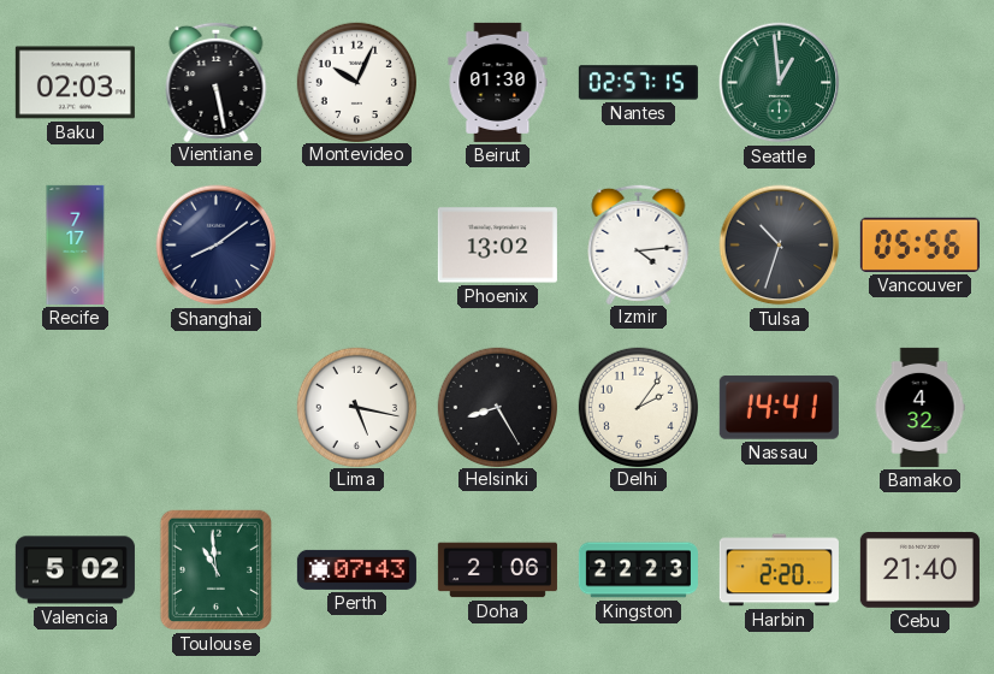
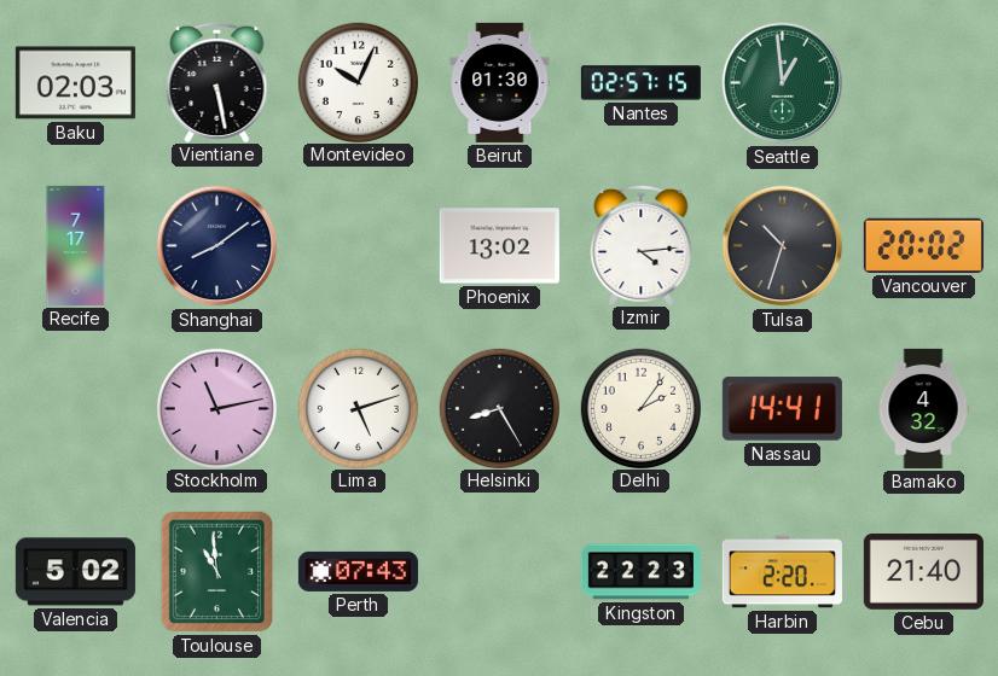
Vancouver: 05:56 -> 20:02
Stockholm: none -> 11:13
Lima: 5:17 -> 5:12
Doha: 2:06 -> none
